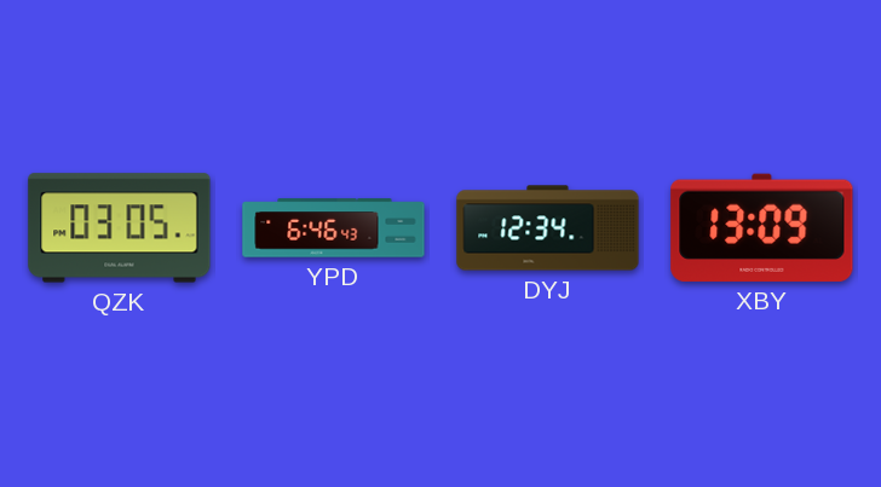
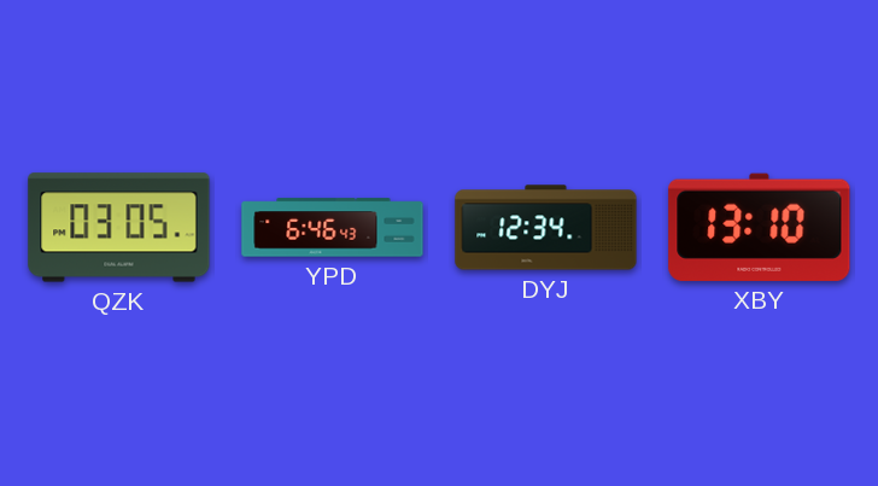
XBY: 13:09 -> 13:10
